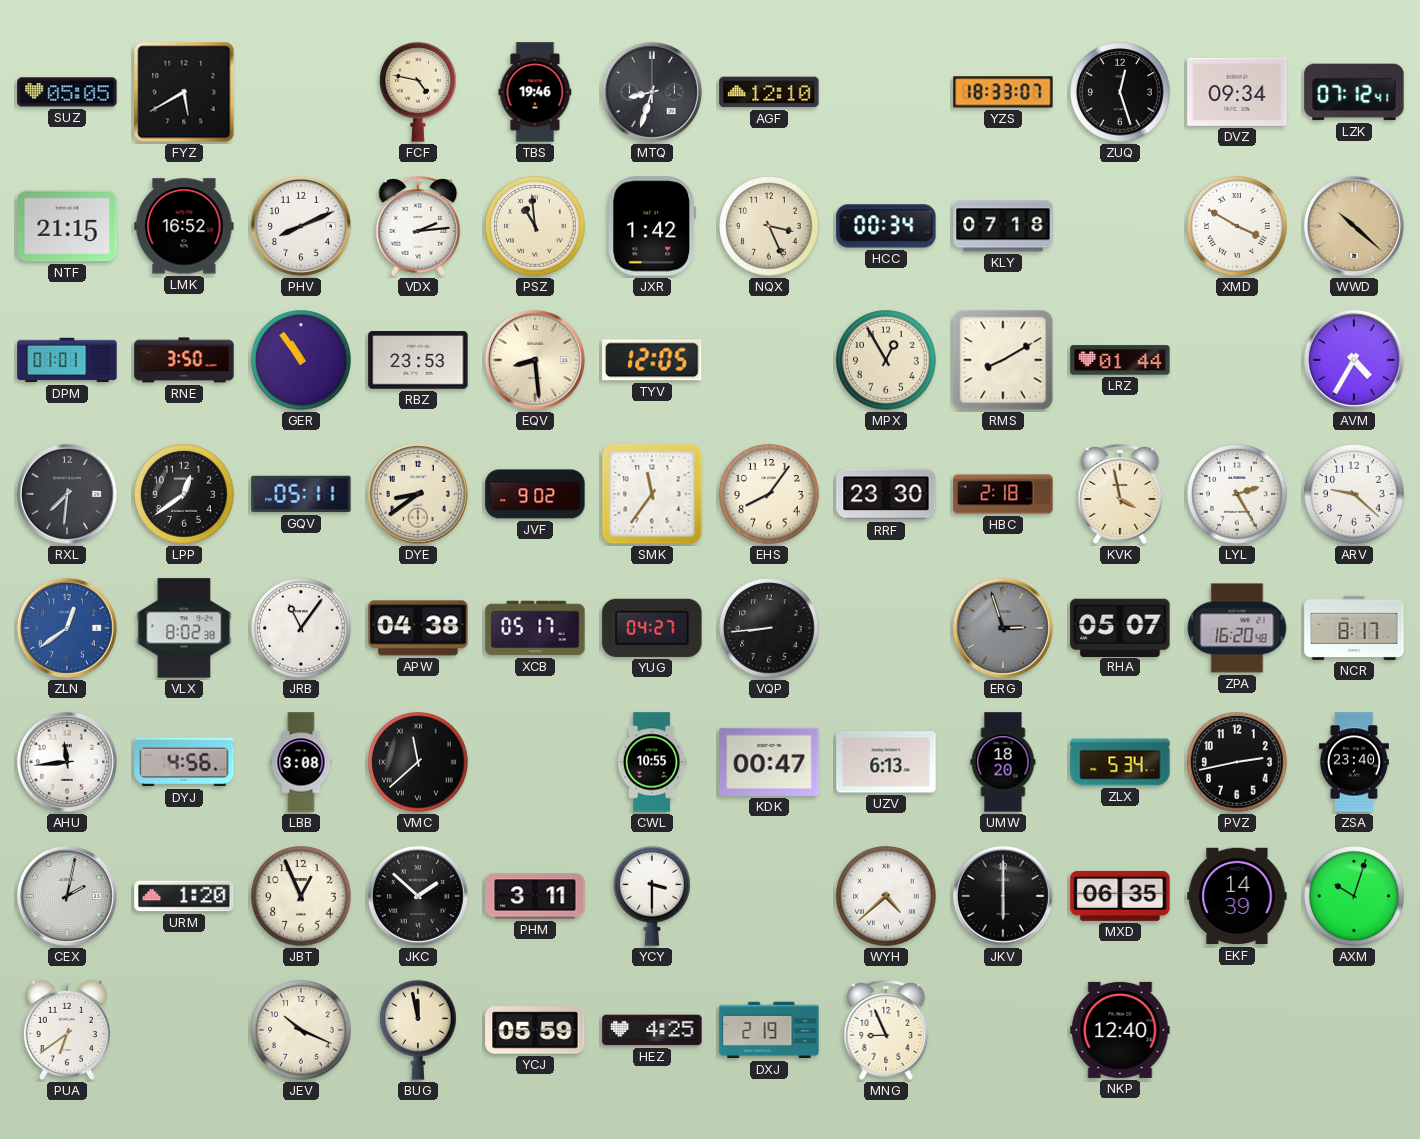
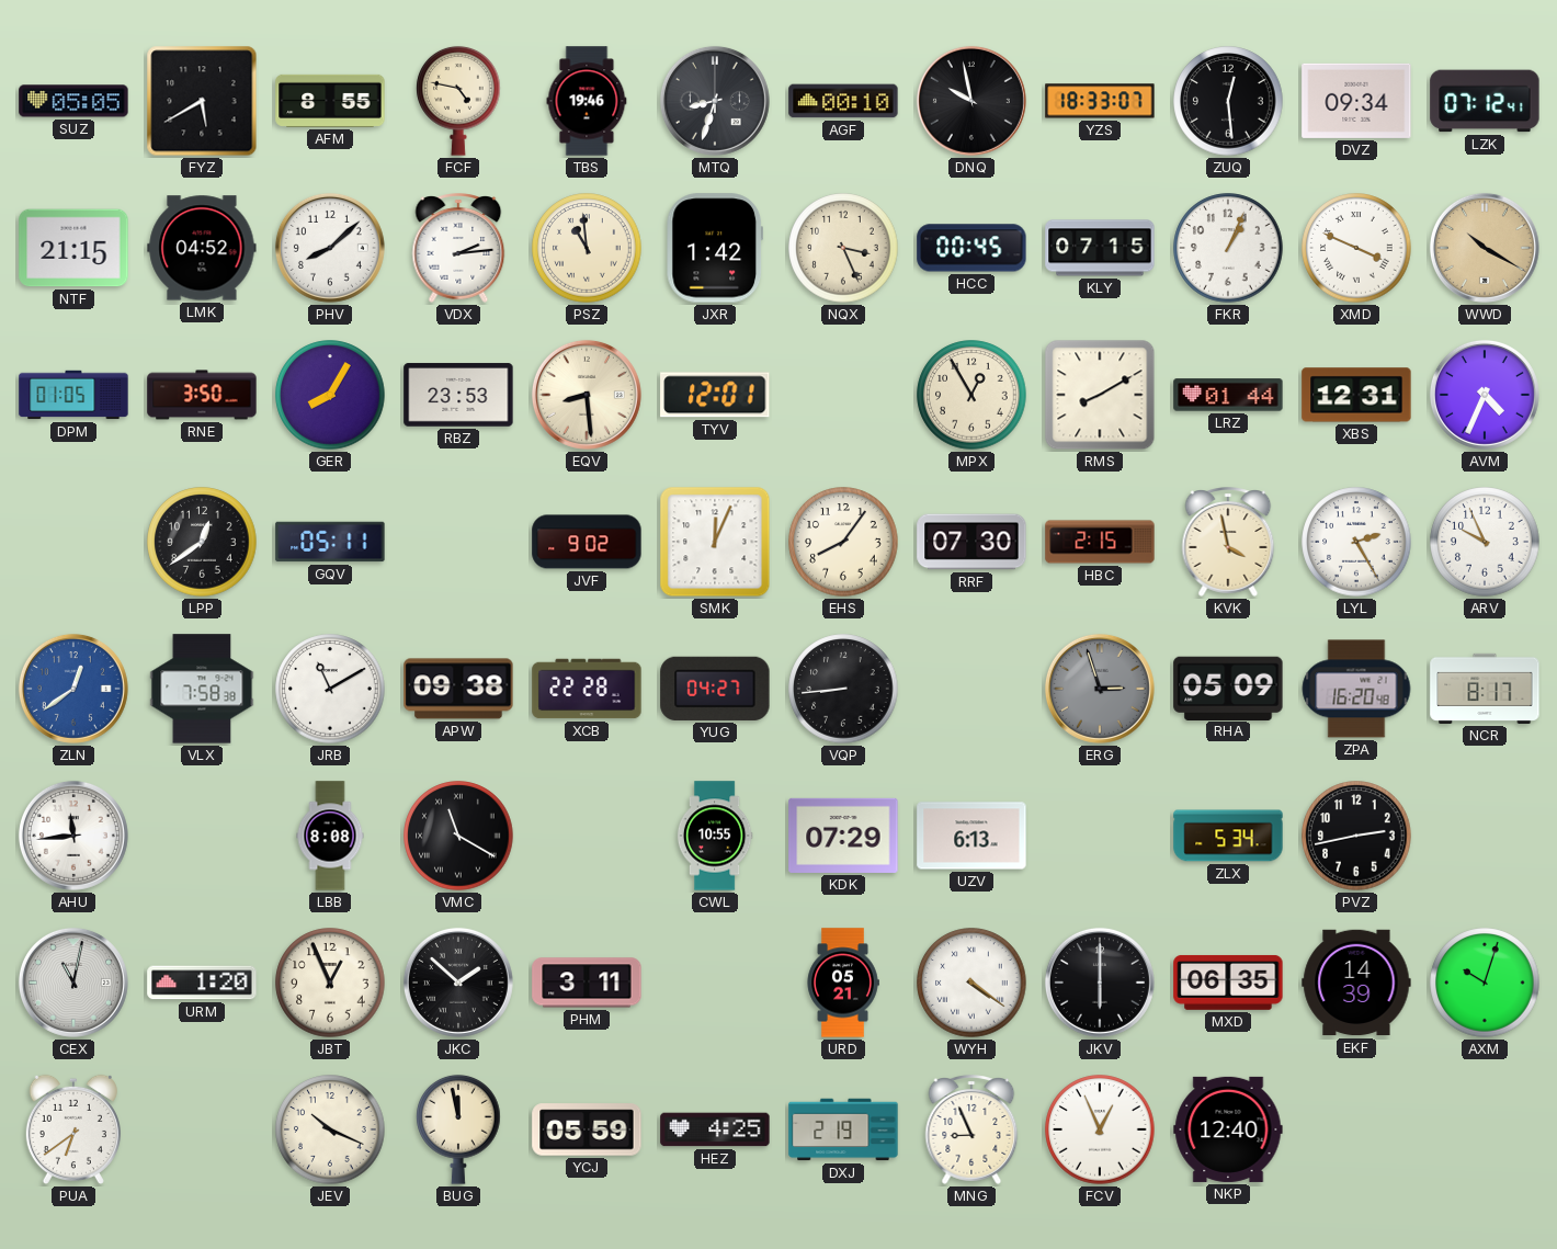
AFM: none -> 8:55
AGF: 12:10 -> 00:10
DNQ: none -> 9:58
ZUQ: 12:27 -> 12:29
LMK: 16:52 -> 04:52
PHV: 8:11 -> 8:08
HCC: 00:34 -> 00:45
KLY: 07:18 -> 07:15
FKR: none -> 1:04
XMD: 3:50 -> 3:49
WWD: 10:22 -> 10:20
DPM: 01:01 -> 01:05
GER: 10:54 -> 8:05
TYV: 12:05 -> 12:01
XBS: none -> 12:31
AVM: 4:35 -> 4:34
RXL: 7:31 -> none
DYE: 8:39 -> none
SMK: 11:36 -> 12:04
RRF: 23:30 -> 07:30
HBC: 2:18 -> 2:15
ARV: 9:22 -> 9:56
VLX: 8:02 -> 7:58
JRB: 11:06 -> 11:10
APW: 04:38 -> 09:38
XCB: 05:17 -> 22:28
RHA: 05:07 -> 05:09
DYJ: 4:56 -> none
LBB: 3:08 -> 8:08
VMC: 11:38 -> 11:20
KDK: 00:47 -> 07:29
UMW: 18:20 -> none
ZSA: 23:40 -> none
CEX: 2:02 -> 11:02
YCY: 3:30 -> none
URD: none -> 05:21
WYH: 4:38 -> 4:21
FCV: none -> 12:56
